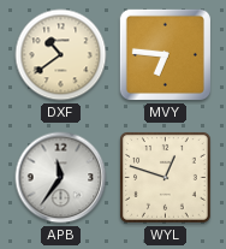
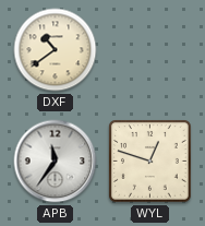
MVY: 6:46 -> none
